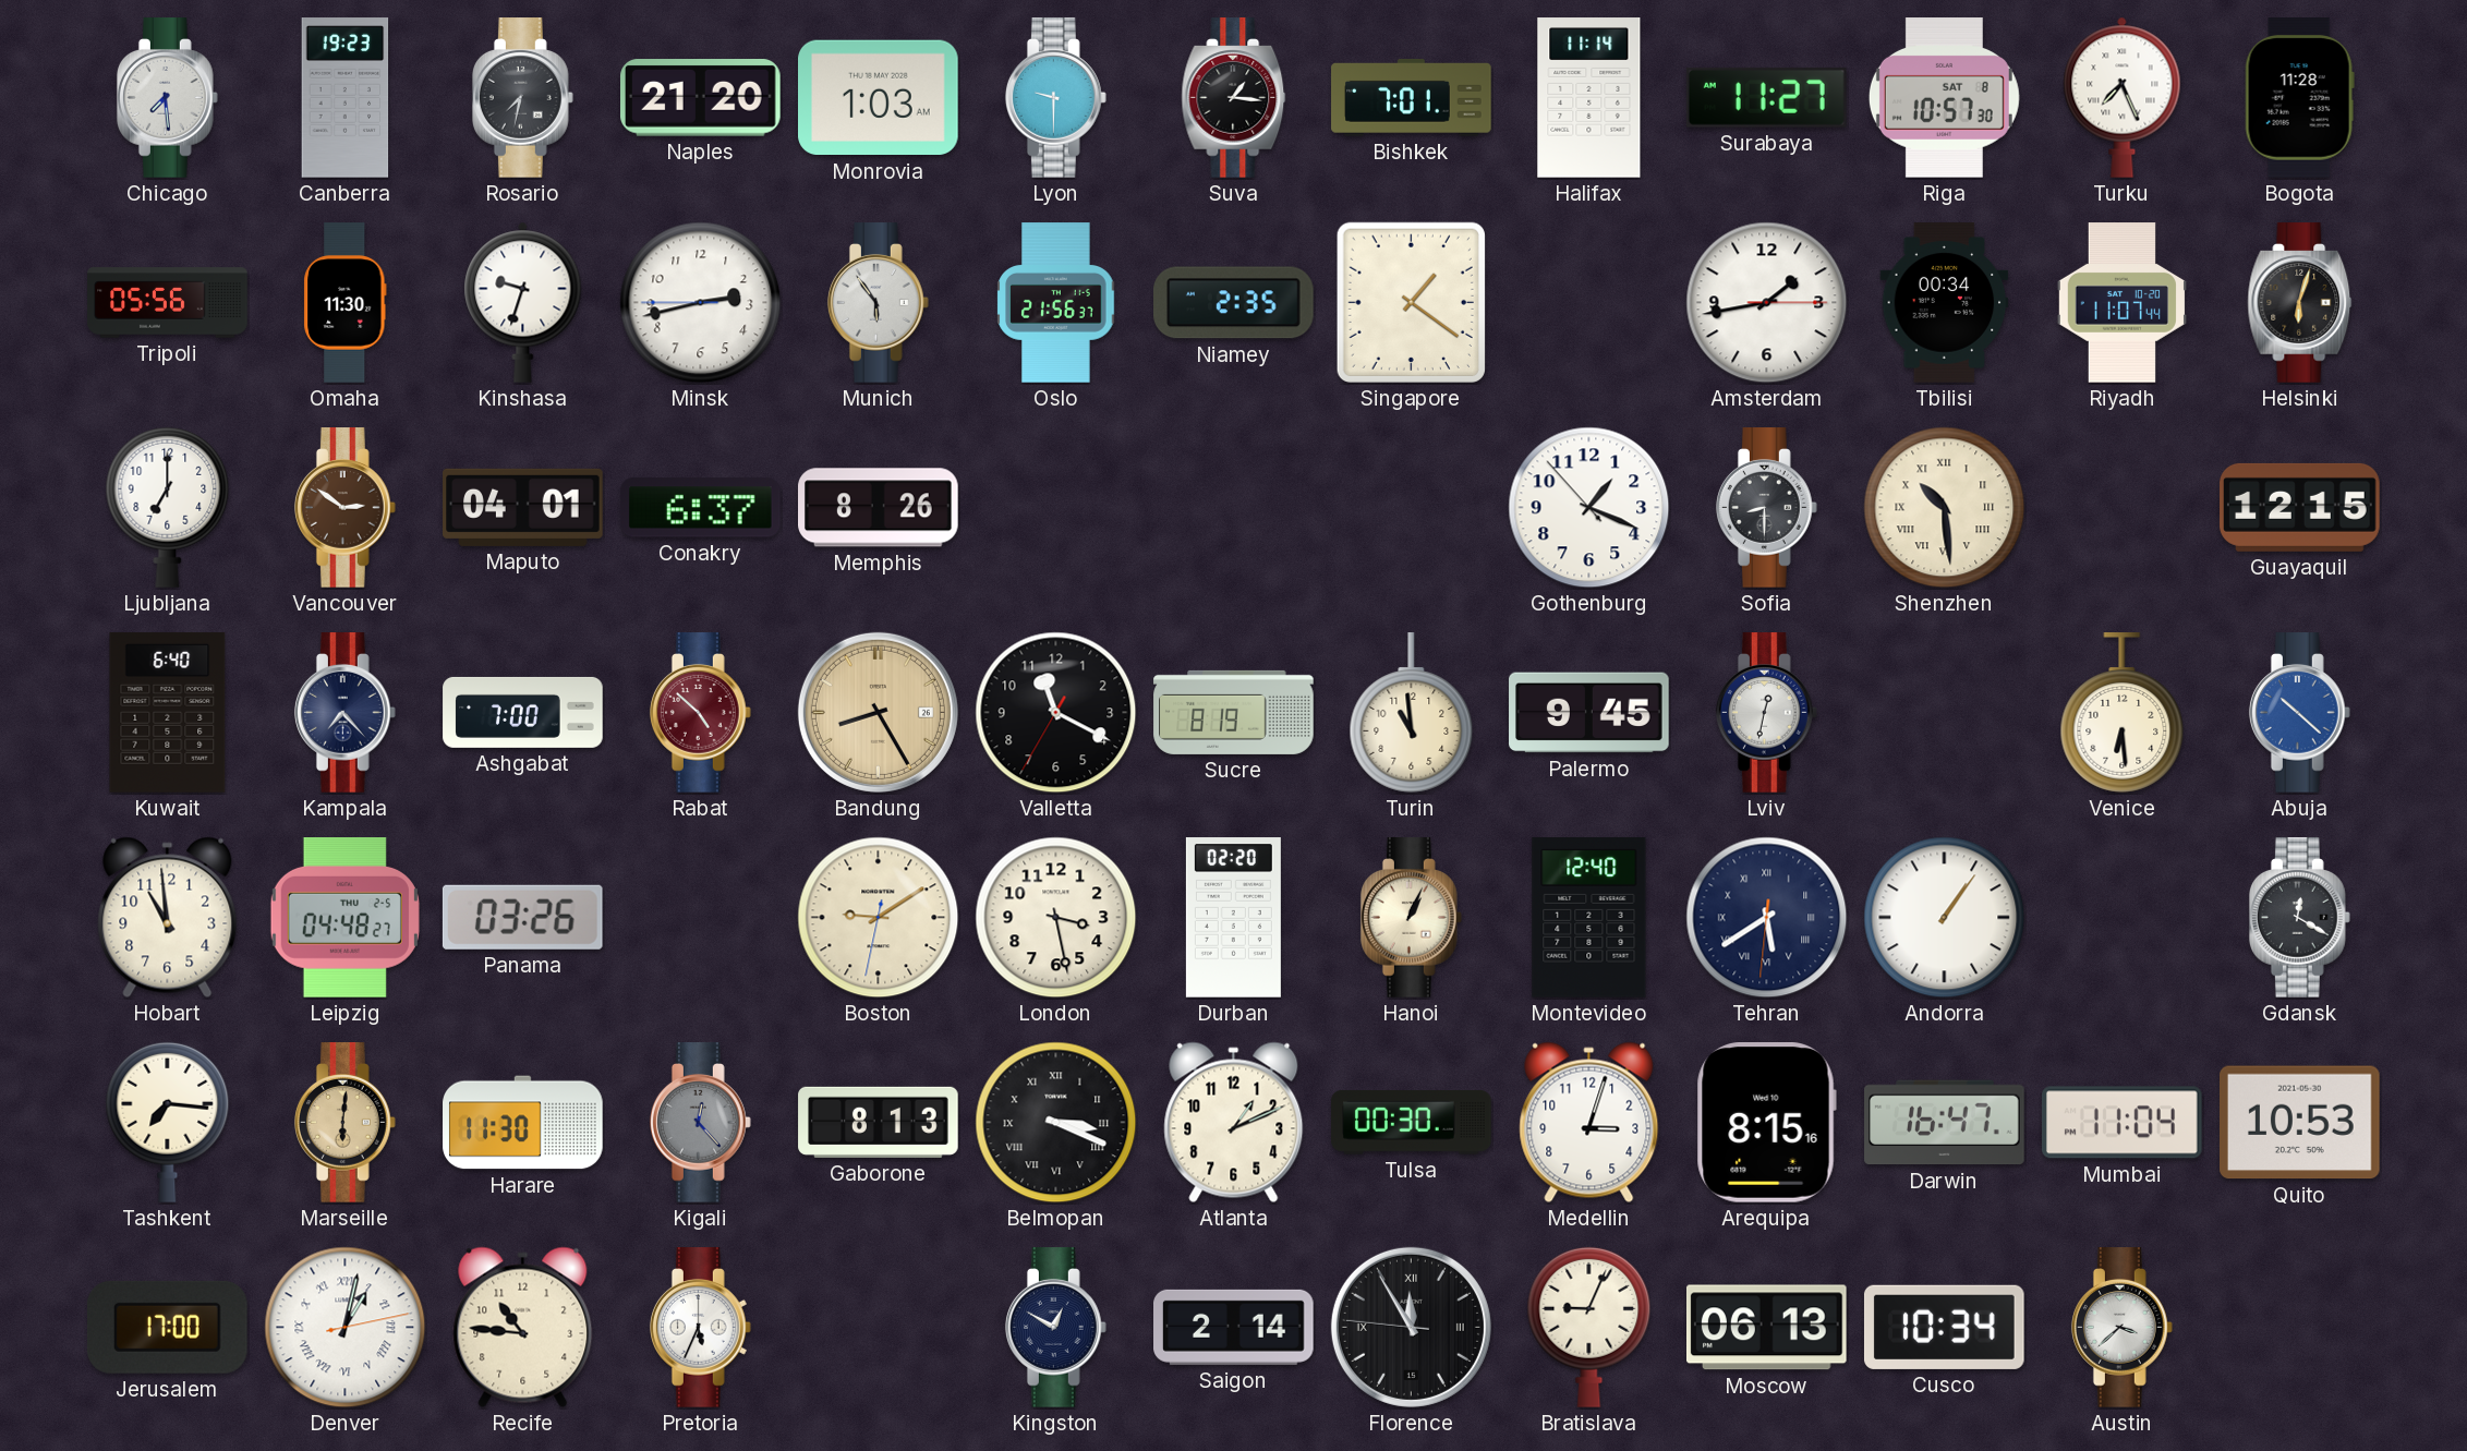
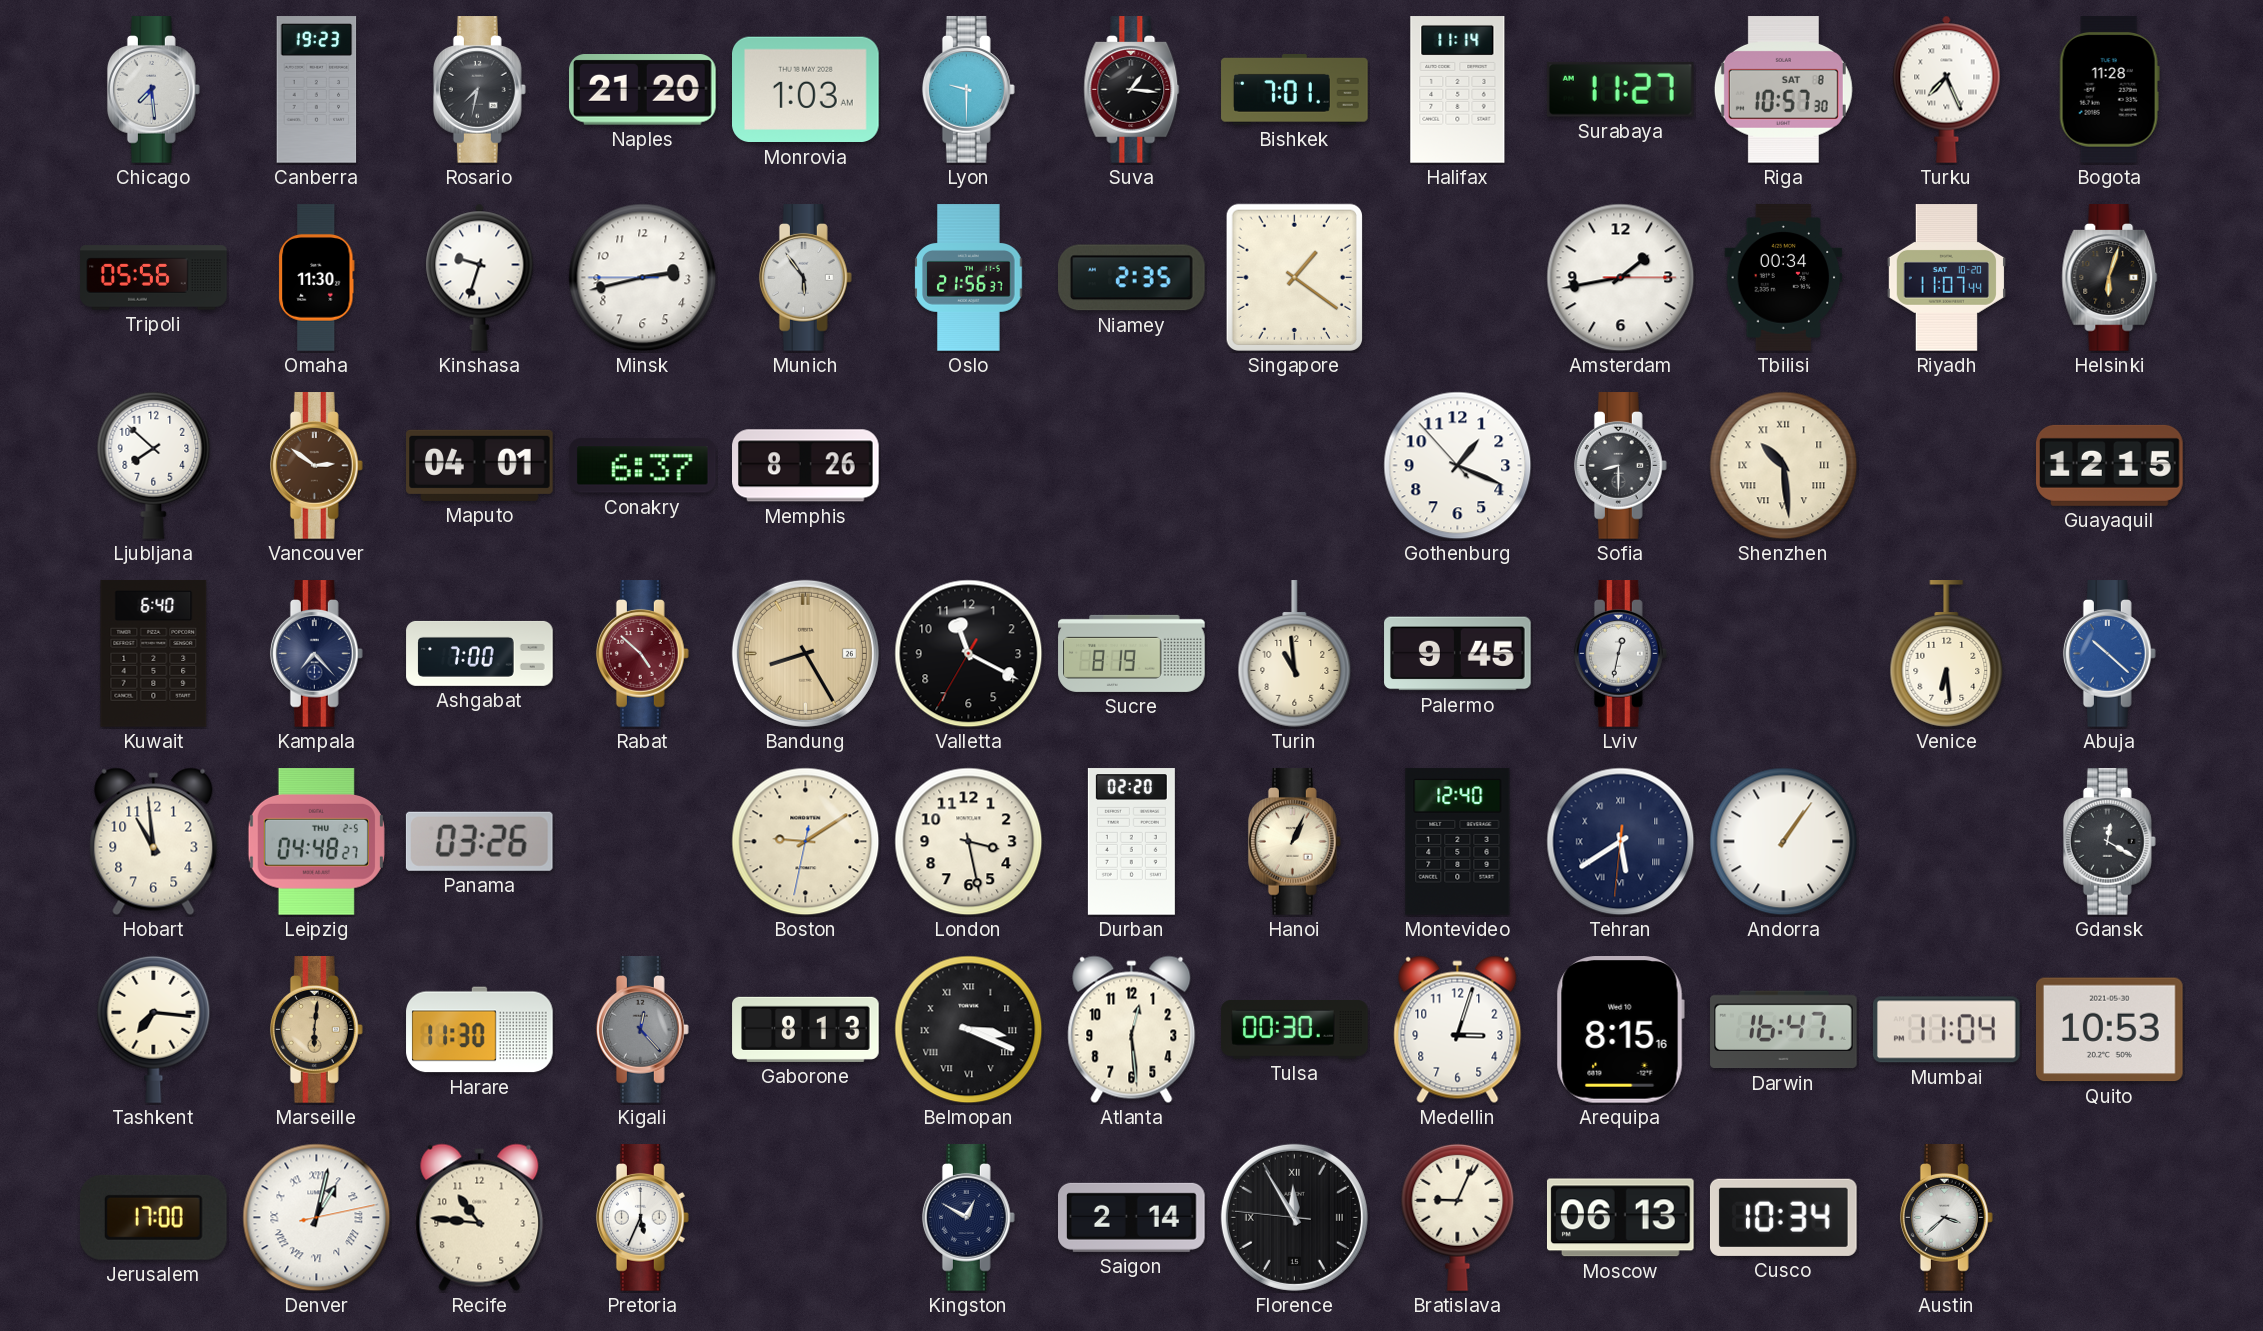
Ljubljana: 7:00 -> 7:52
Atlanta: 1:11 -> 12:29
